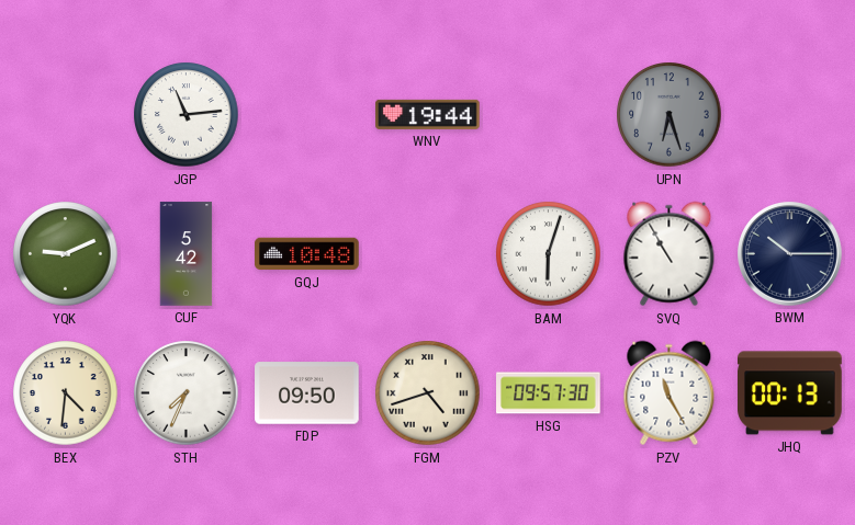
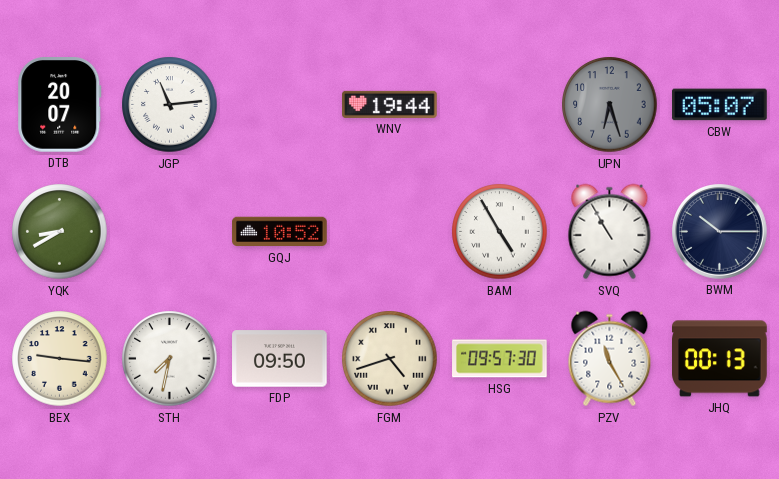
DTB: none -> 20:07
CBW: none -> 05:07
YQK: 9:11 -> 8:40
CUF: 5:42 -> none
GQJ: 10:48 -> 10:52
BAM: 6:03 -> 4:55
BEX: 4:31 -> 9:16
STH: 7:34 -> 7:32
